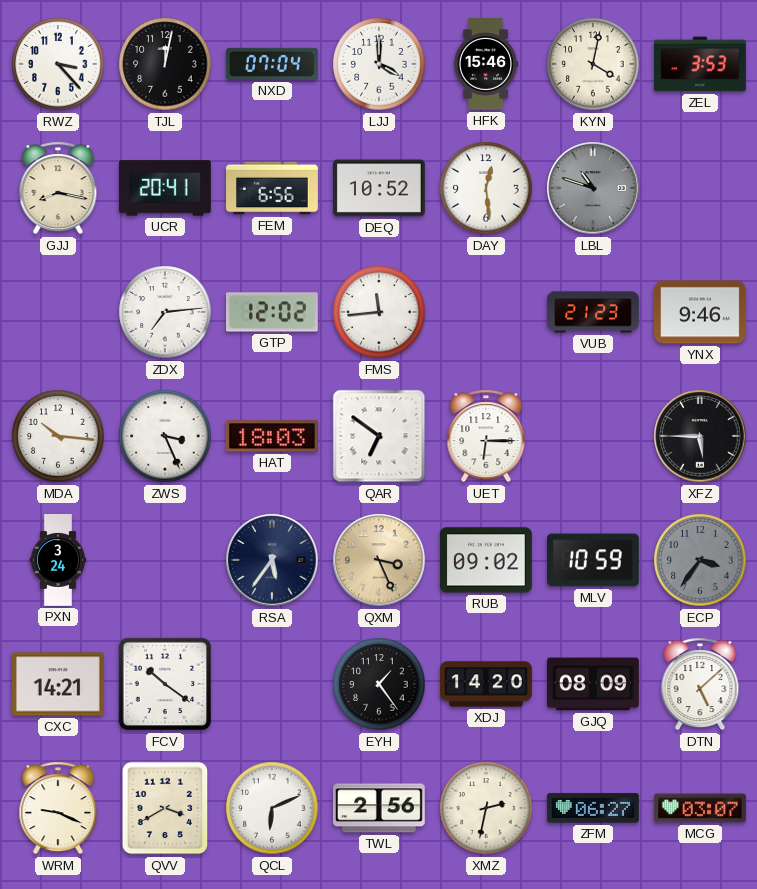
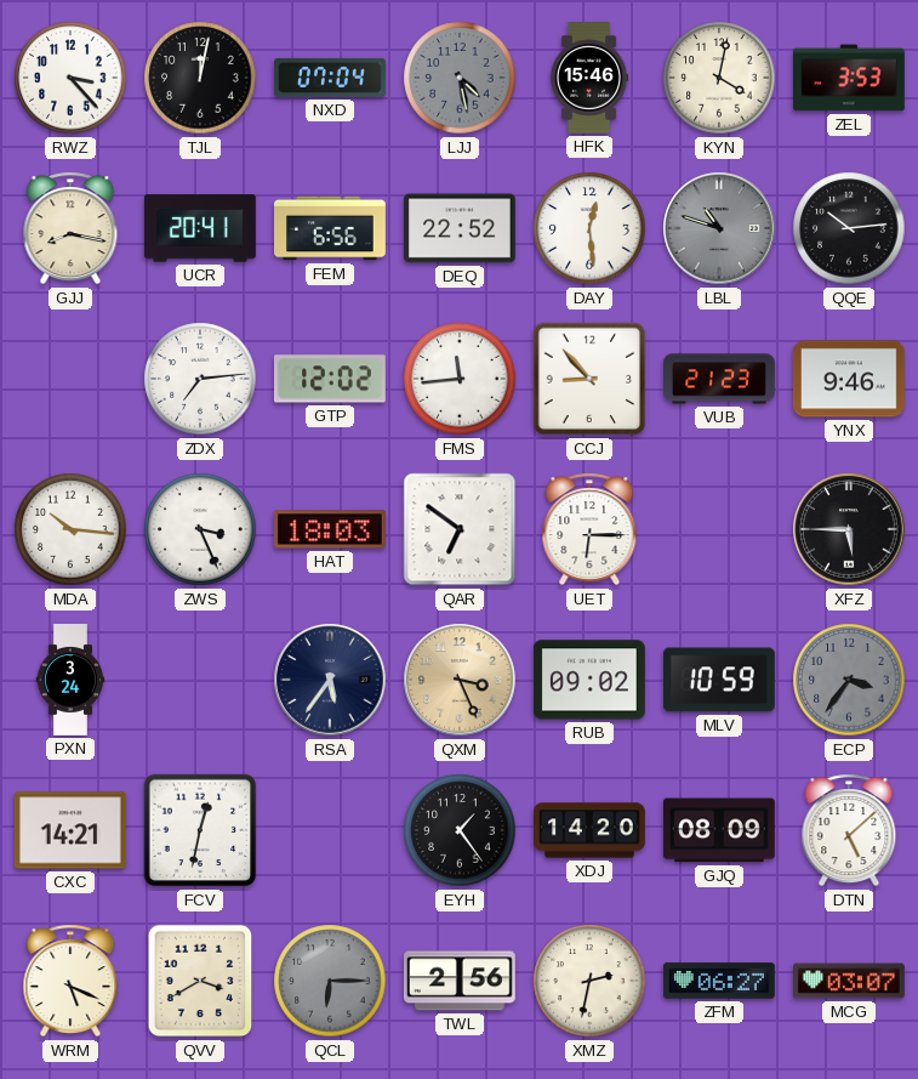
LJJ: 4:00 -> 4:28
LJJ dial: white -> grey
DEQ: 10:52 -> 22:52
QQE: none -> 10:14
CCJ: none -> 8:53
FCV: 10:21 -> 12:32
WRM: 9:19 -> 5:19
QCL: 6:11 -> 6:15
QCL dial: white -> grey
